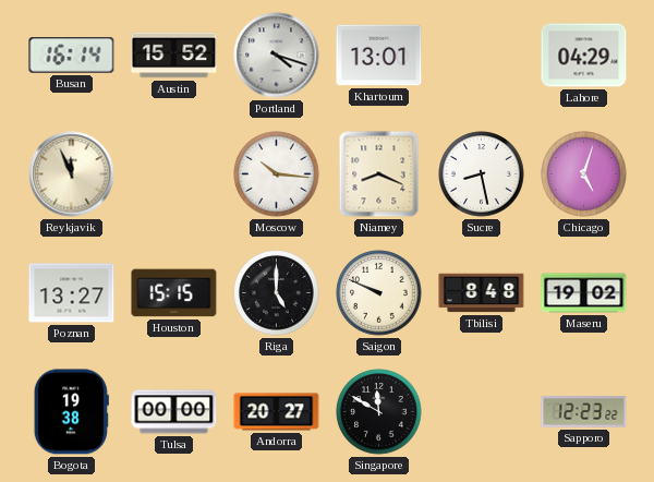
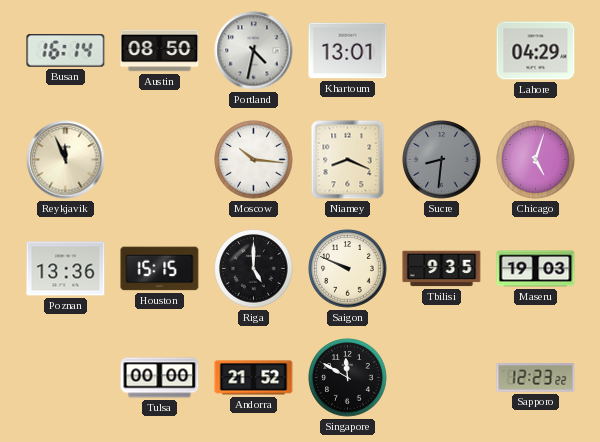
Austin: 15:52 -> 08:50
Portland: 4:18 -> 4:32
Sucre: 8:28 -> 8:31
Sucre dial: white -> grey
Poznan: 13:27 -> 13:36
Tbilisi: 8:48 -> 9:35
Maseru: 19:02 -> 19:03
Bogota: 19:38 -> none
Andorra: 20:27 -> 21:52
